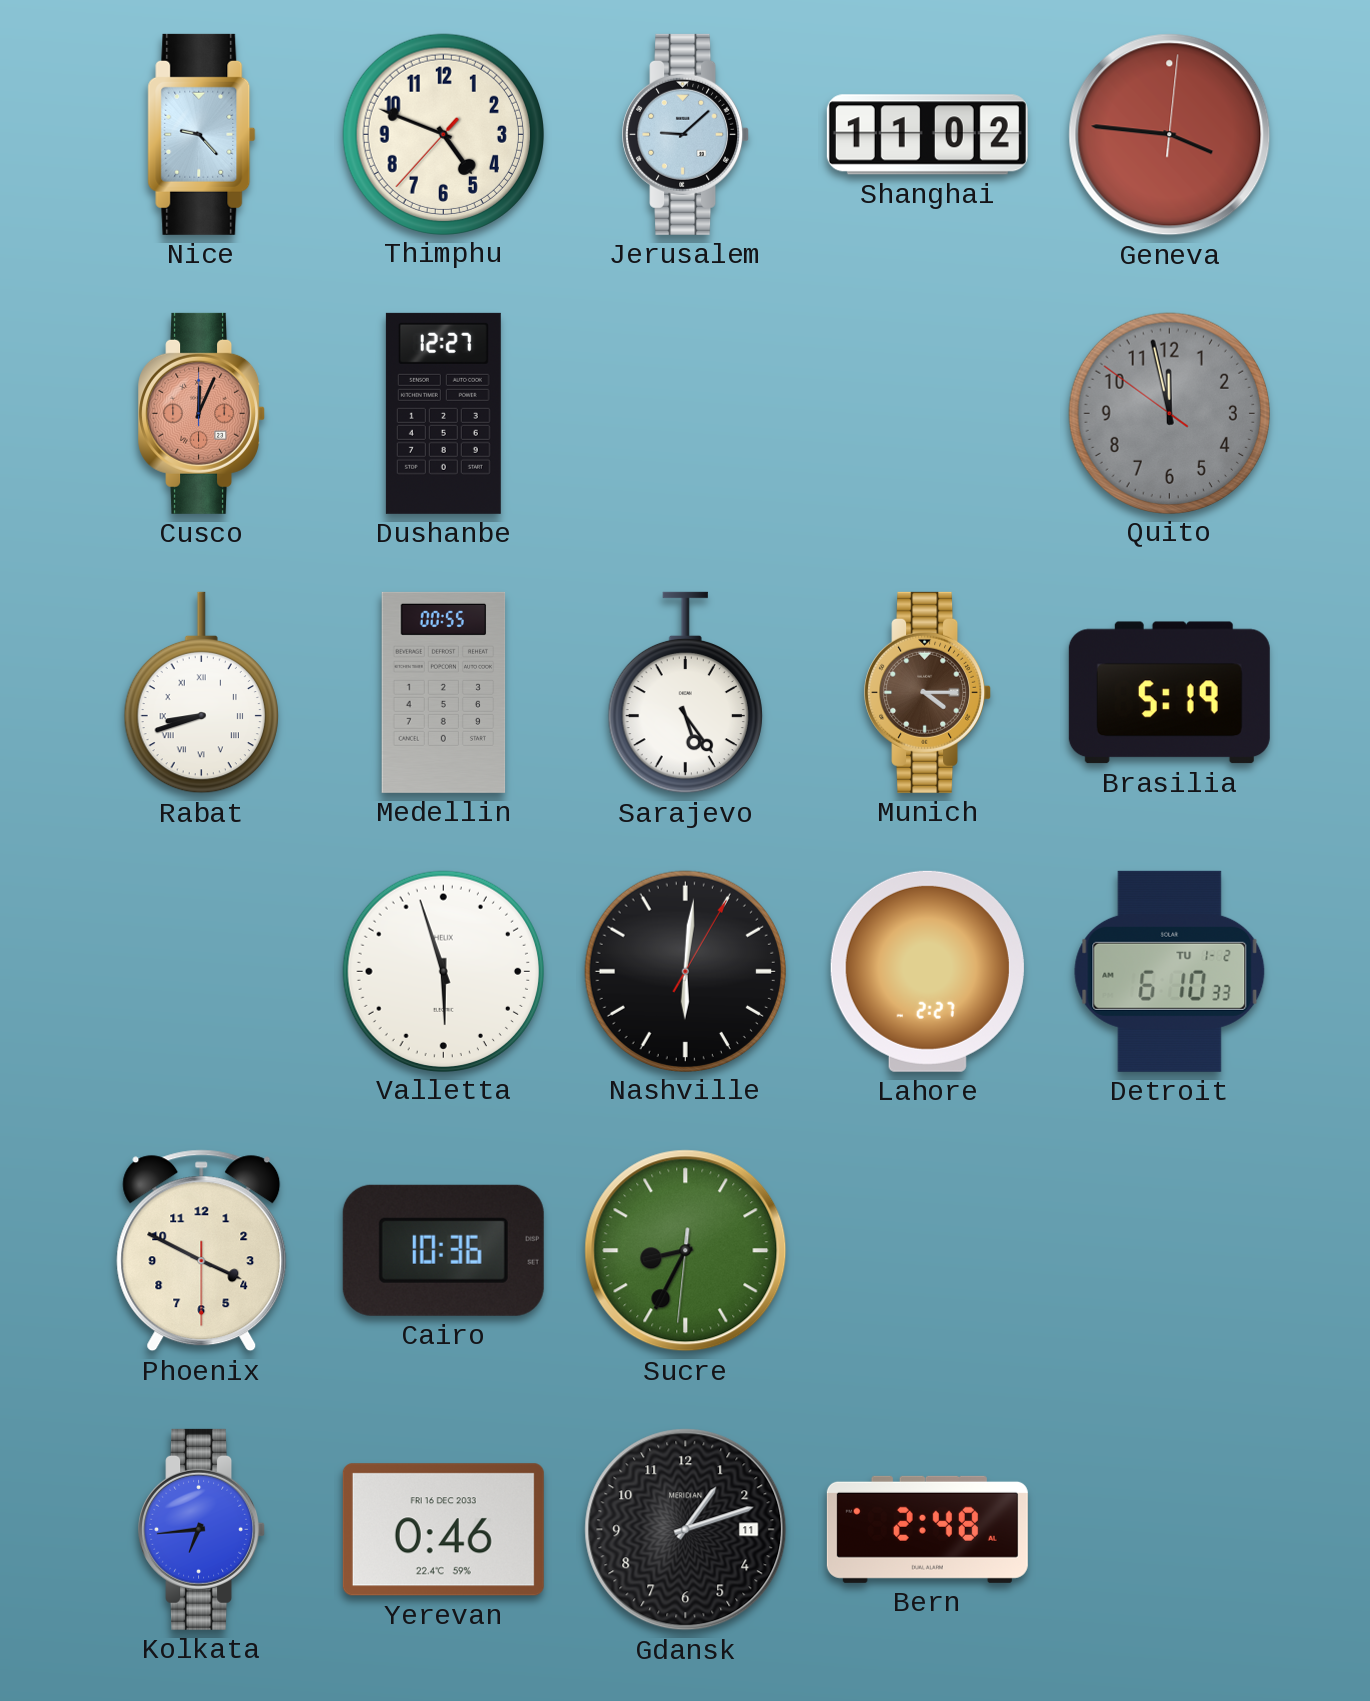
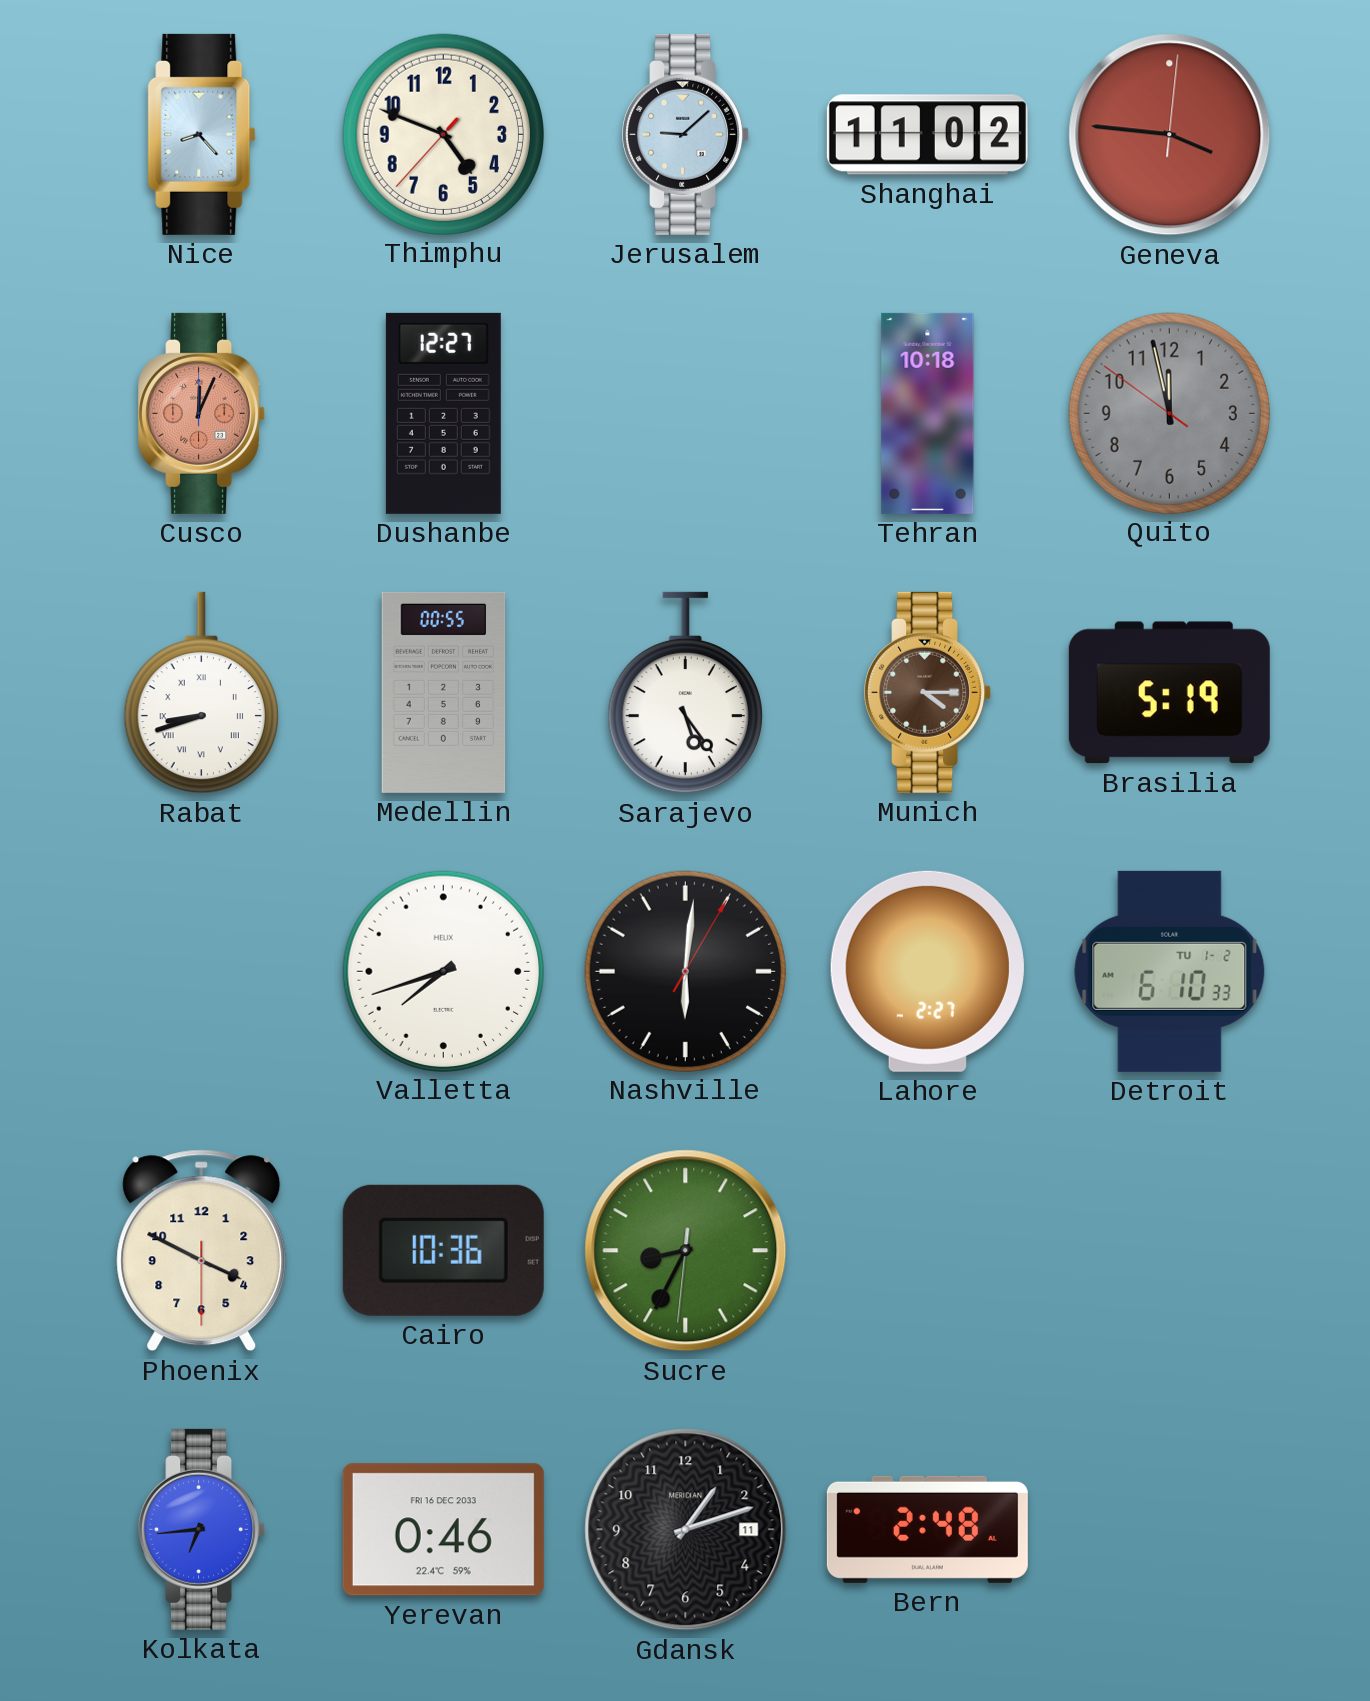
Nice: 9:23 -> 8:23
Tehran: none -> 10:18
Valletta: 5:57 -> 7:42
